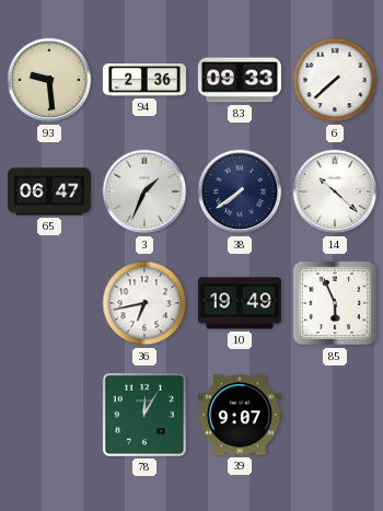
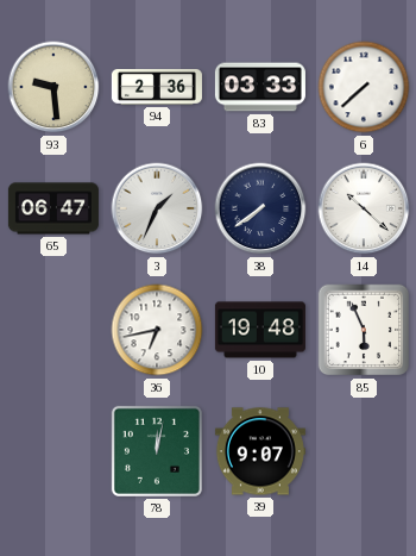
83: 09:33 -> 03:33
10: 19:49 -> 19:48
78: 12:05 -> 12:02
